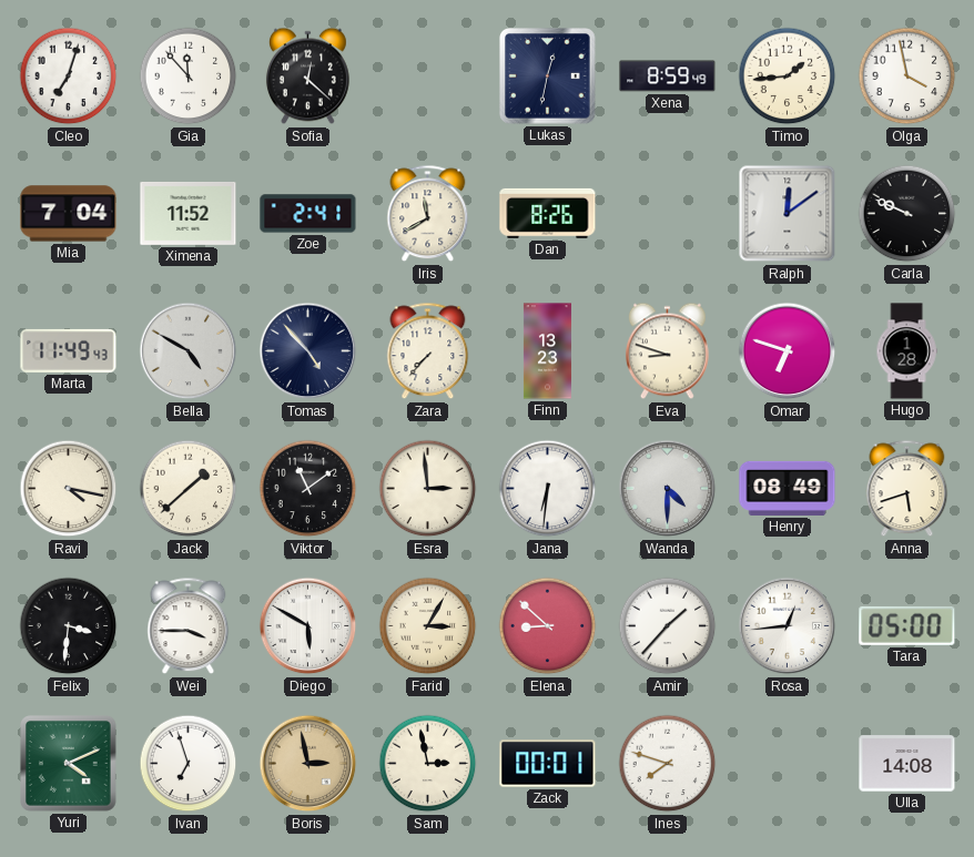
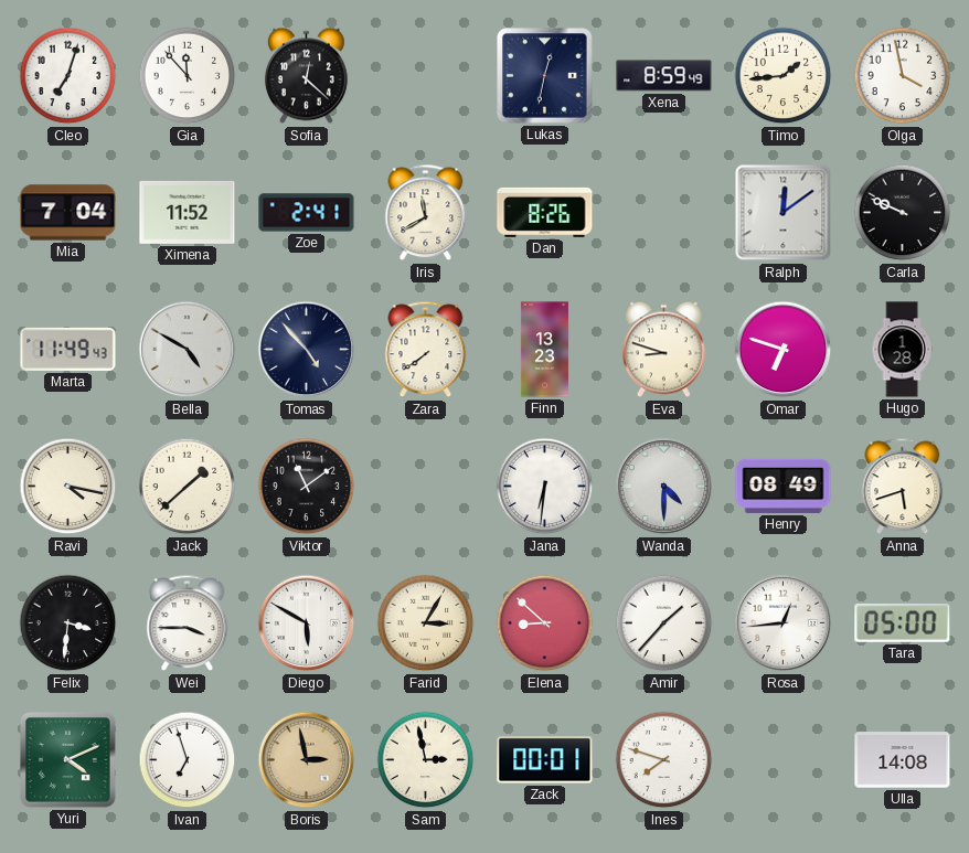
Zara: 7:37 -> 7:39
Esra: 2:59 -> none
